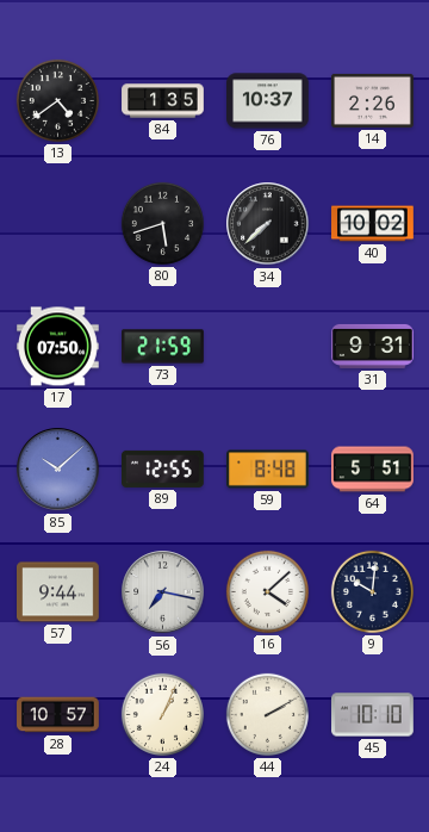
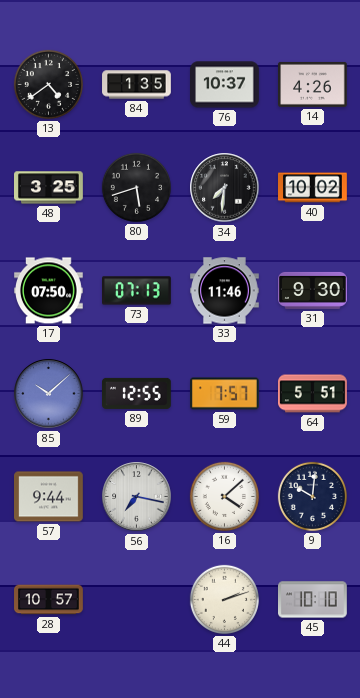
14: 2:26 -> 4:26
48: none -> 3:25
34: 7:38 -> 7:31
73: 21:59 -> 07:13
33: none -> 11:46
31: 9:31 -> 9:30
59: 8:48 -> 7:57
24: 1:04 -> none
44: 2:10 -> 2:12
